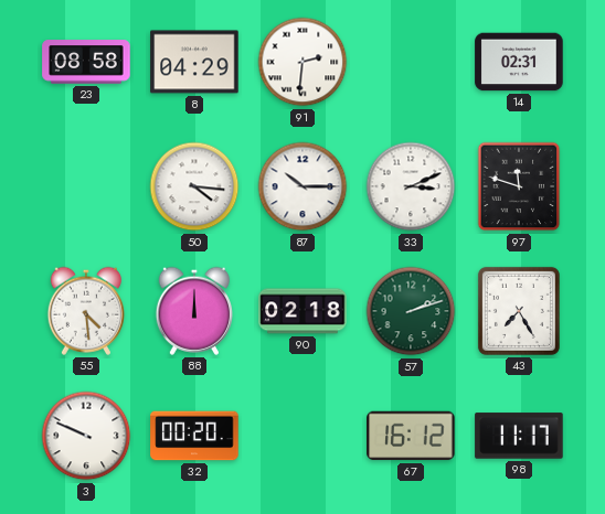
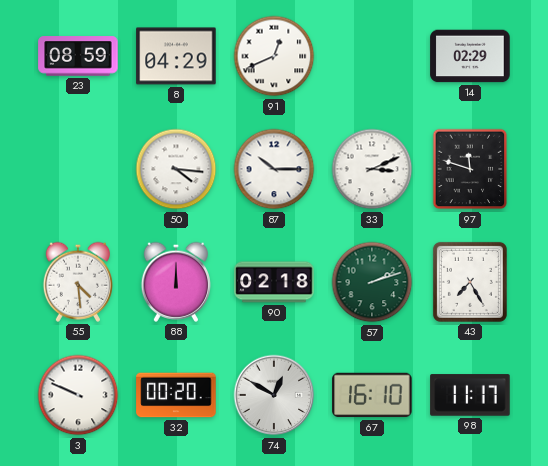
23: 08:58 -> 08:59
91: 2:31 -> 12:41
14: 02:31 -> 02:29
74: none -> 12:50
67: 16:12 -> 16:10
